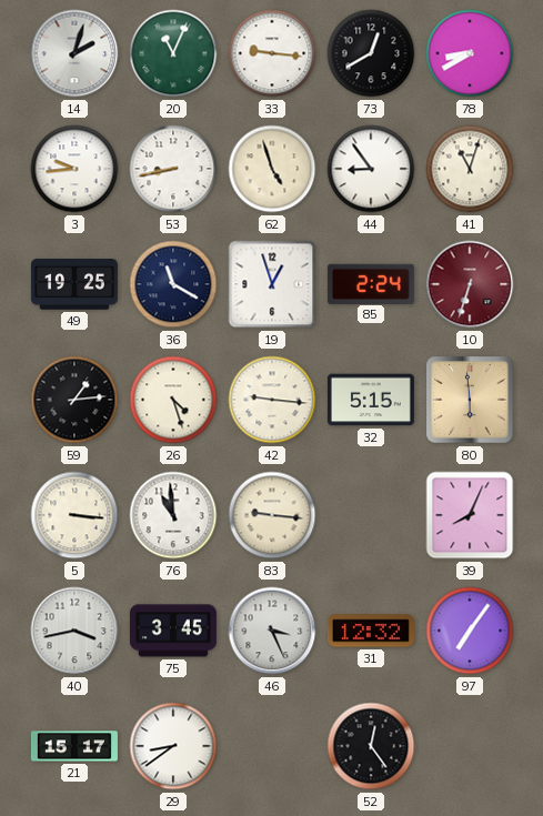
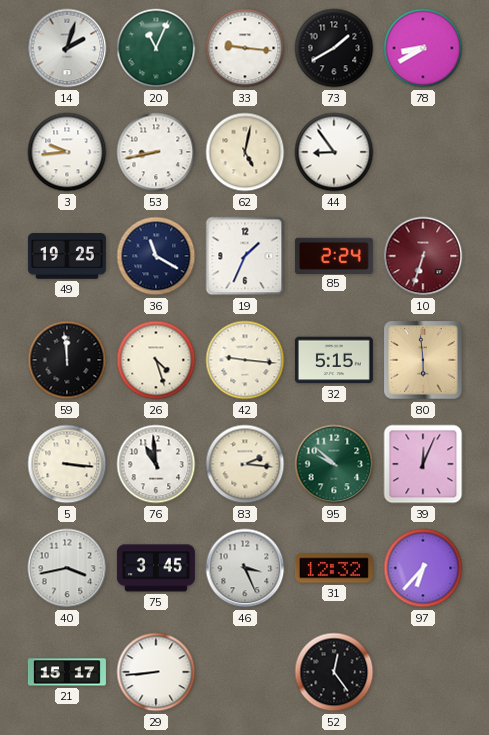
73: 12:40 -> 1:40
62: 4:57 -> 5:02
41: 11:03 -> none
19: 12:57 -> 1:34
59: 1:14 -> 11:59
83: 9:16 -> 2:16
95: none -> 9:52
39: 8:04 -> 12:04
97: 7:06 -> 6:37
29: 8:39 -> 8:44
